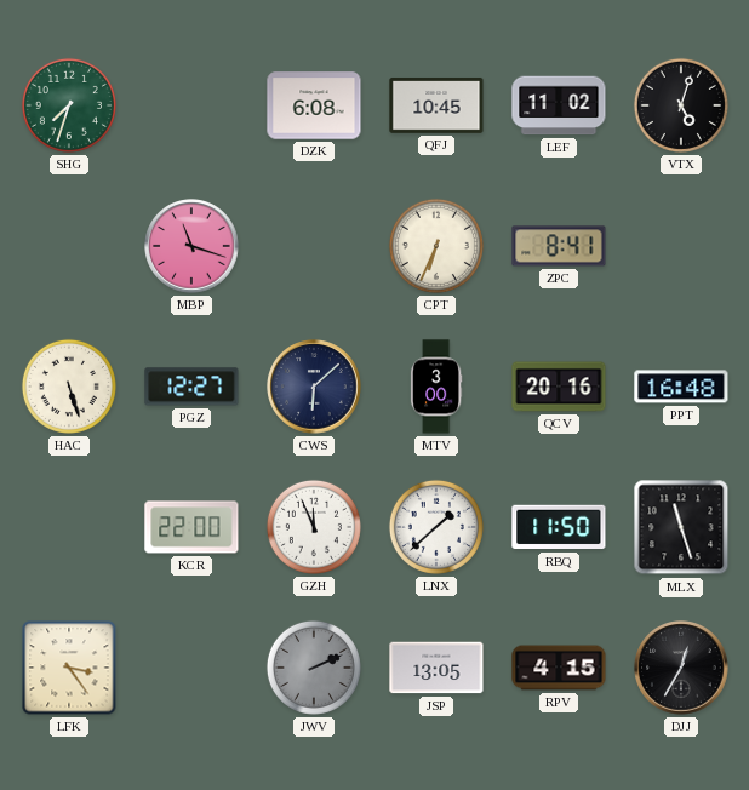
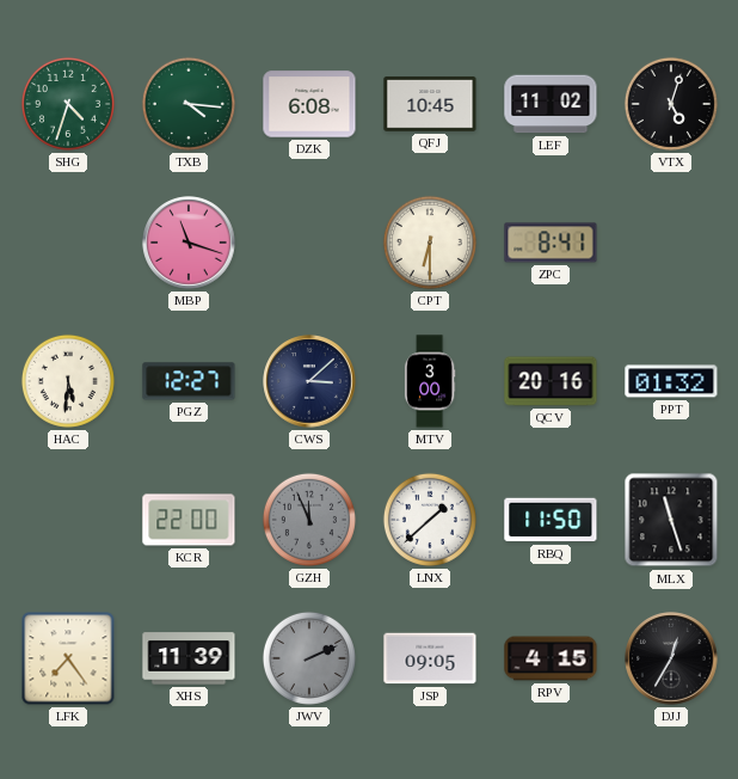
SHG: 7:33 -> 4:33
TXB: none -> 4:16
CPT: 6:34 -> 6:30
HAC: 5:27 -> 5:31
CWS: 6:08 -> 3:08
PPT: 16:48 -> 01:32
GZH dial: white -> grey
LFK: 3:24 -> 7:24
XHS: none -> 11:39
JSP: 13:05 -> 09:05
